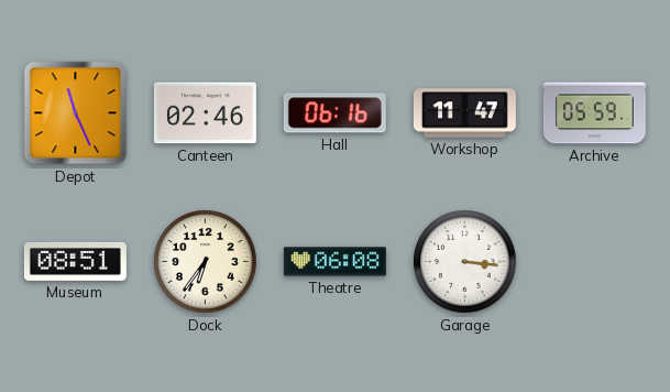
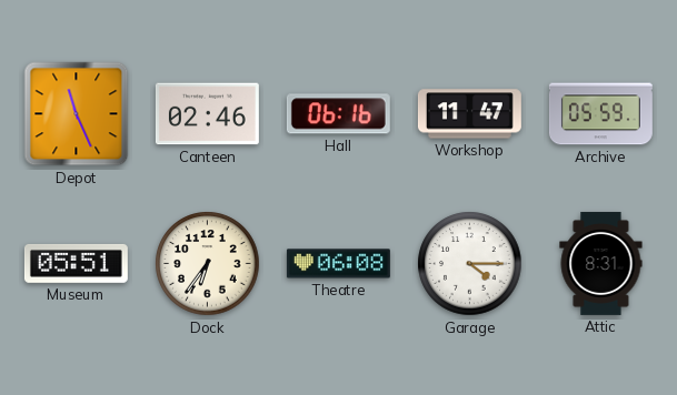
Museum: 08:51 -> 05:51
Garage: 3:16 -> 4:15
Attic: none -> 8:31
